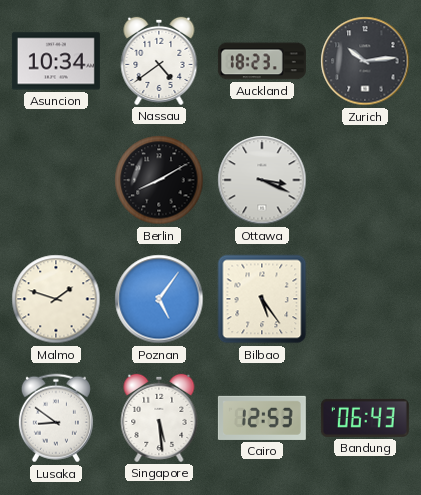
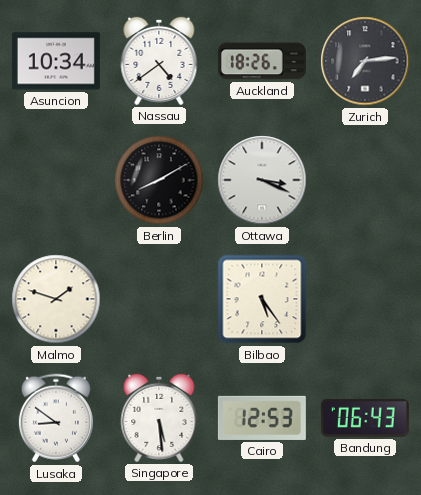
Auckland: 18:23 -> 18:26
Zurich: 10:14 -> 7:14
Poznan: 5:06 -> none
